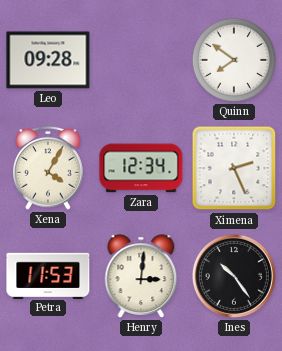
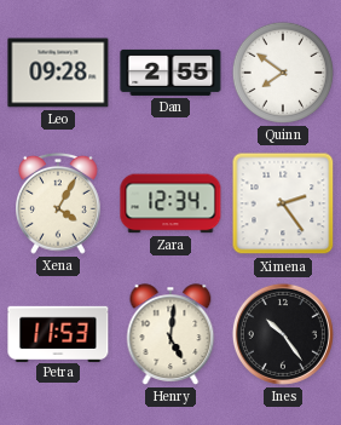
Dan: none -> 2:55
Ximena: 2:26 -> 2:24
Henry: 3:01 -> 5:01
